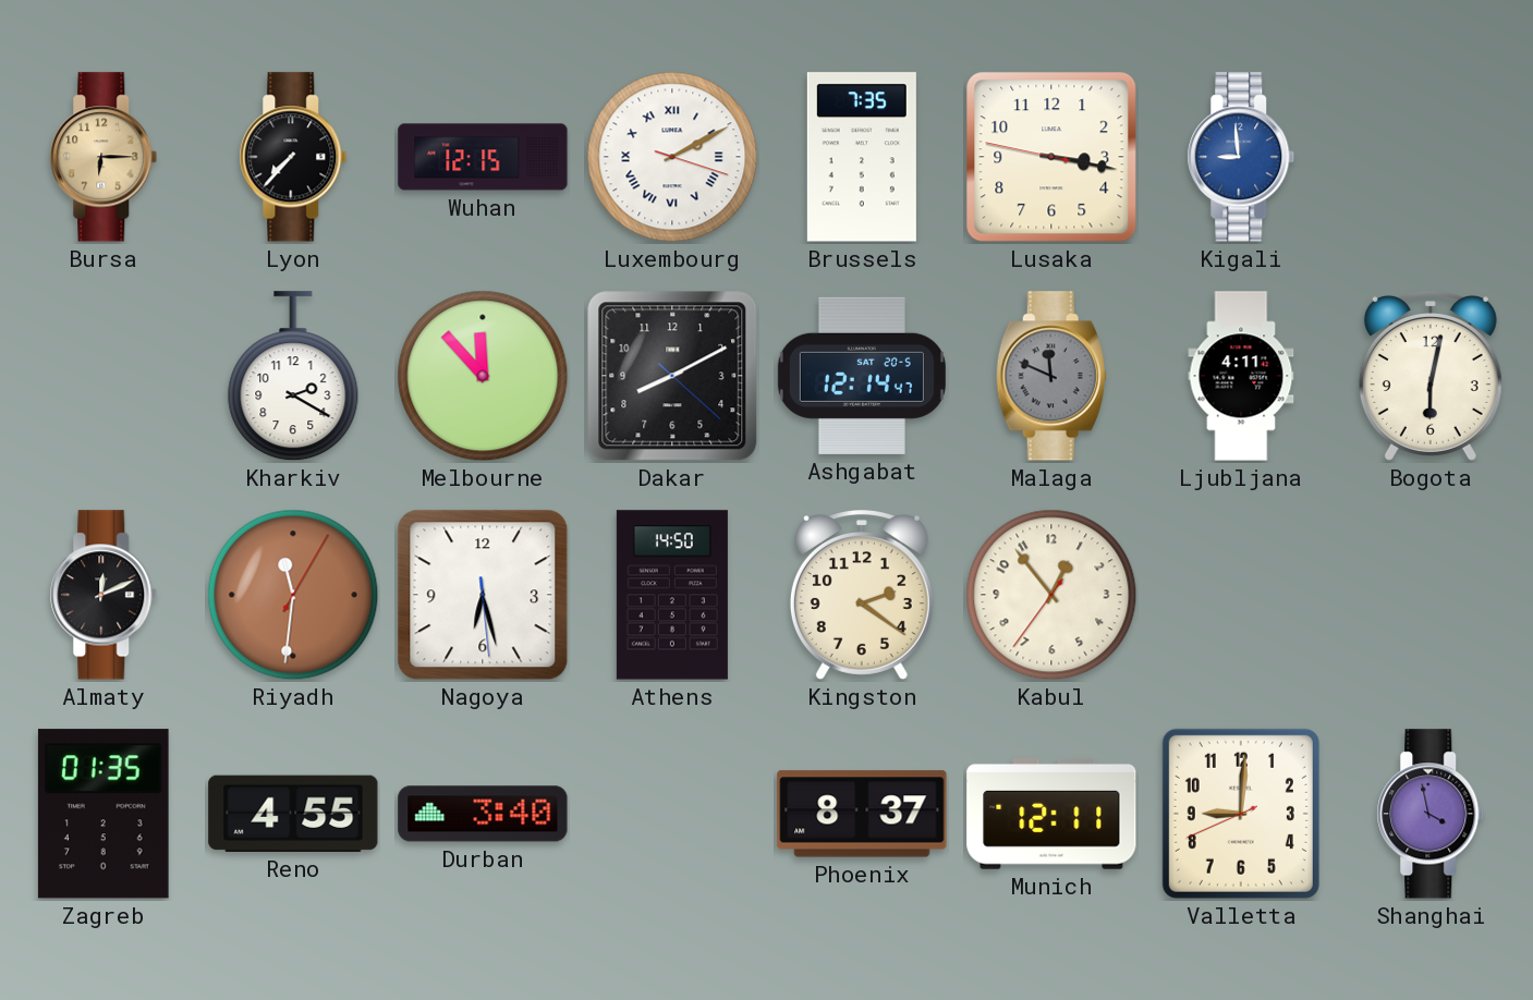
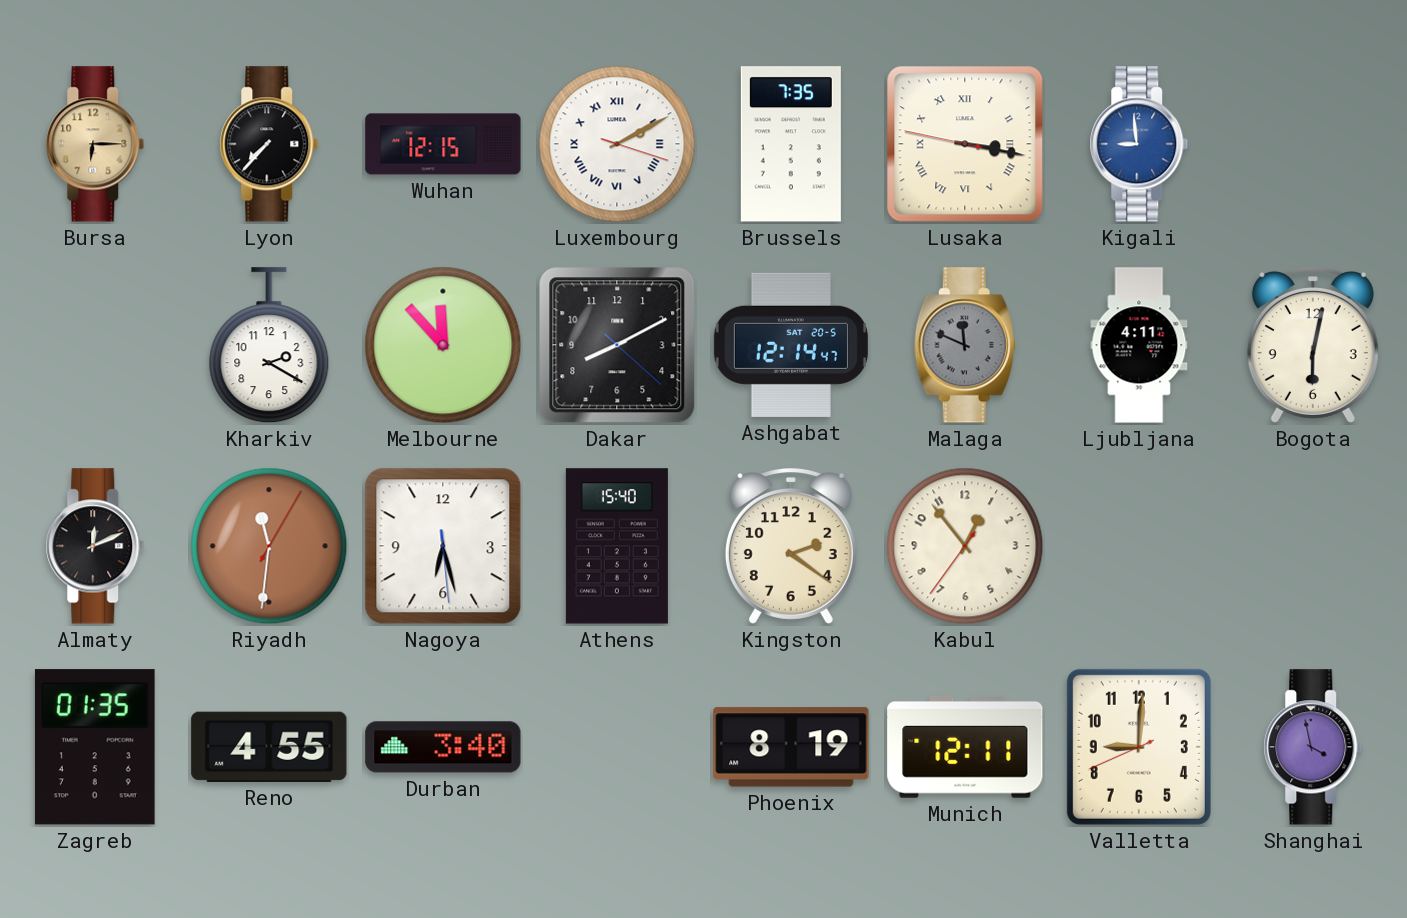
Lusaka numerals: Arabic -> Roman
Athens: 14:50 -> 15:40
Phoenix: 8:37 -> 8:19
